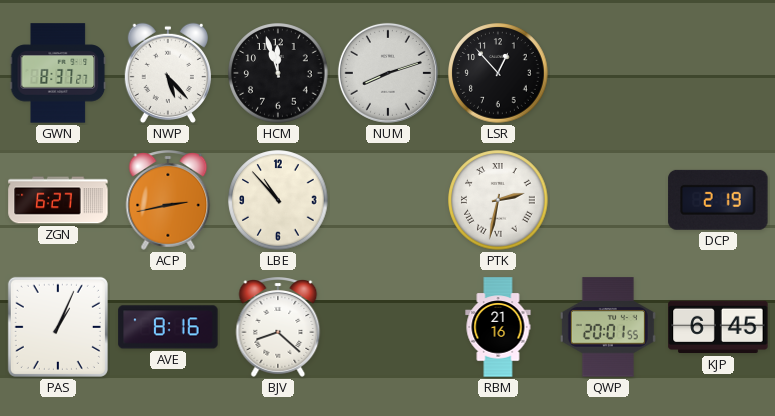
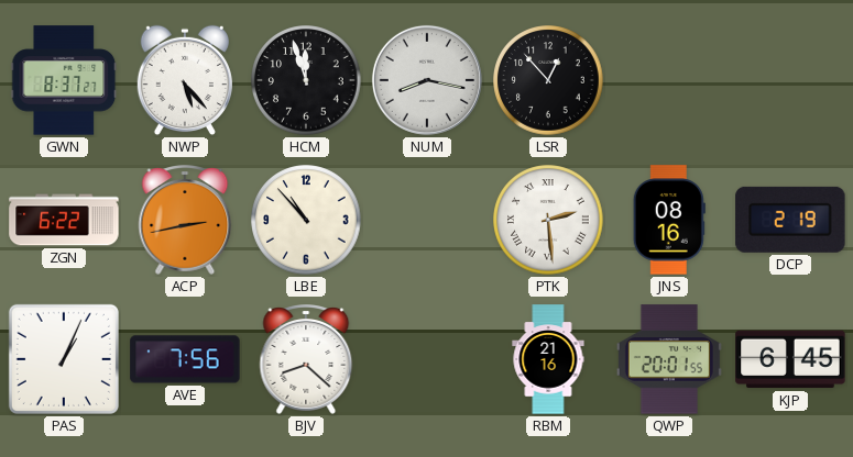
NUM: 8:12 -> 8:17
ZGN: 6:27 -> 6:22
PTK: 2:32 -> 2:29
JNS: none -> 08:16
AVE: 8:16 -> 7:56
